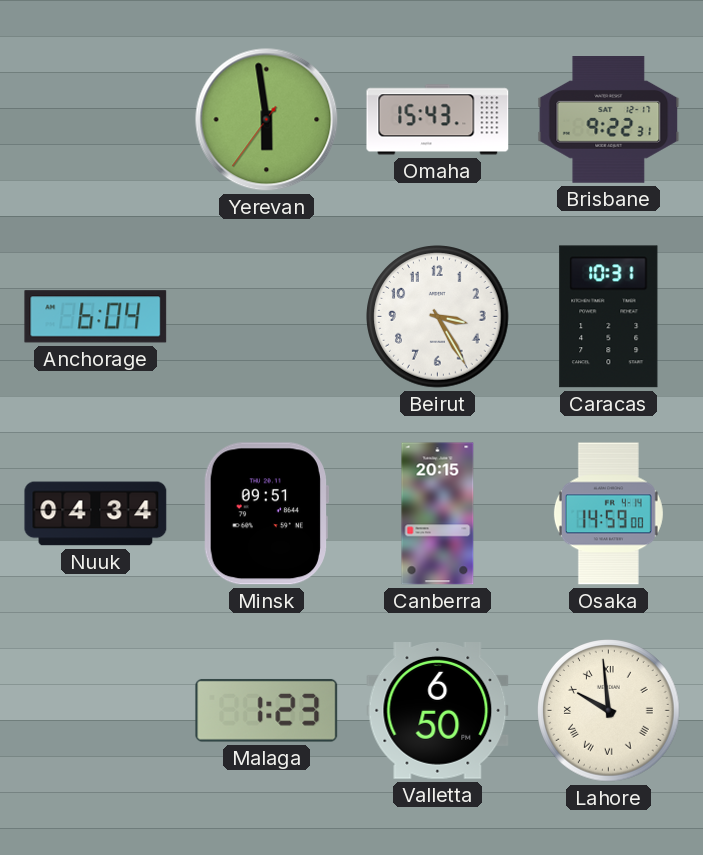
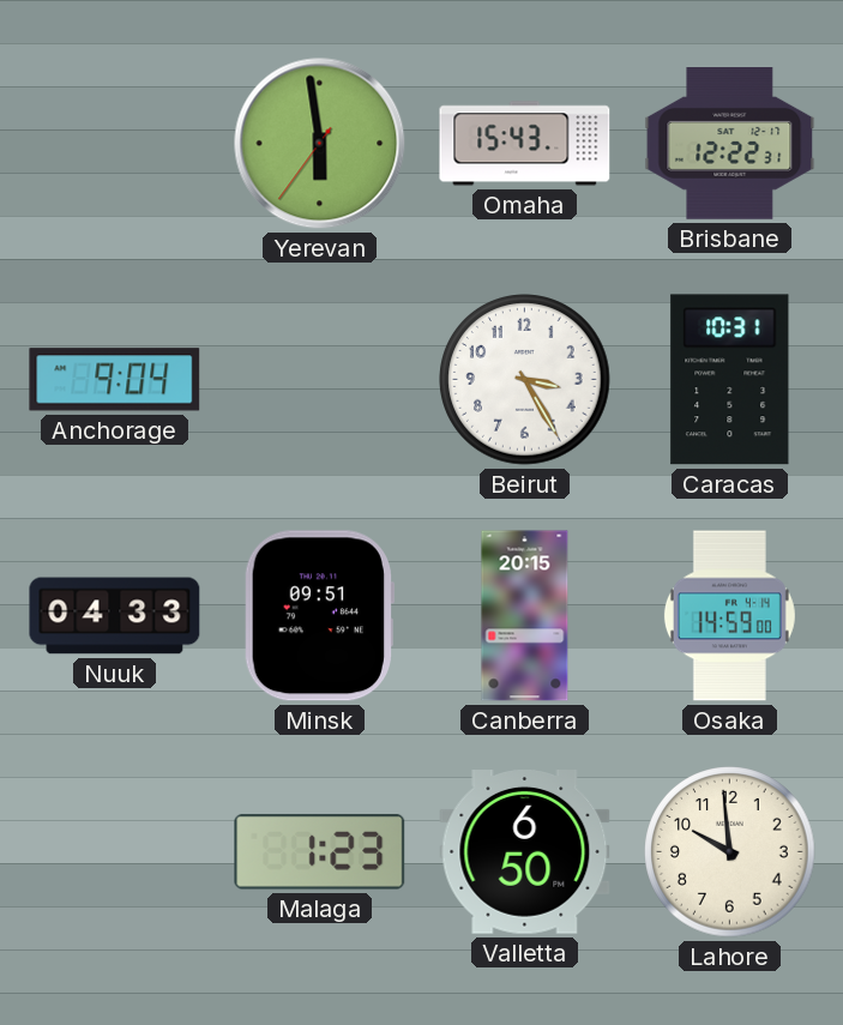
Brisbane: 9:22 -> 12:22
Anchorage: 6:04 -> 9:04
Nuuk: 04:34 -> 04:33
Lahore numerals: Roman -> Arabic
